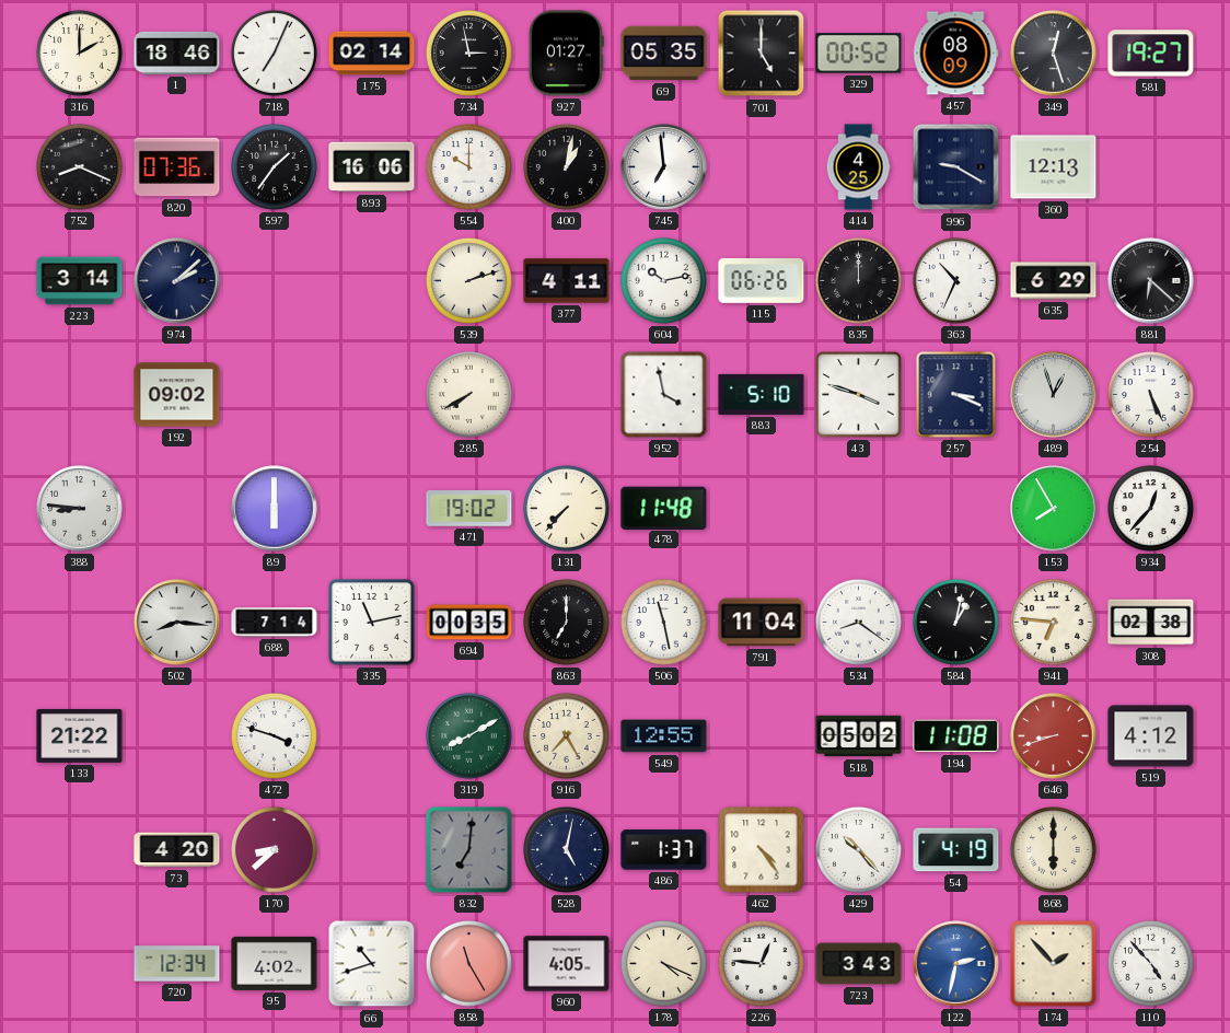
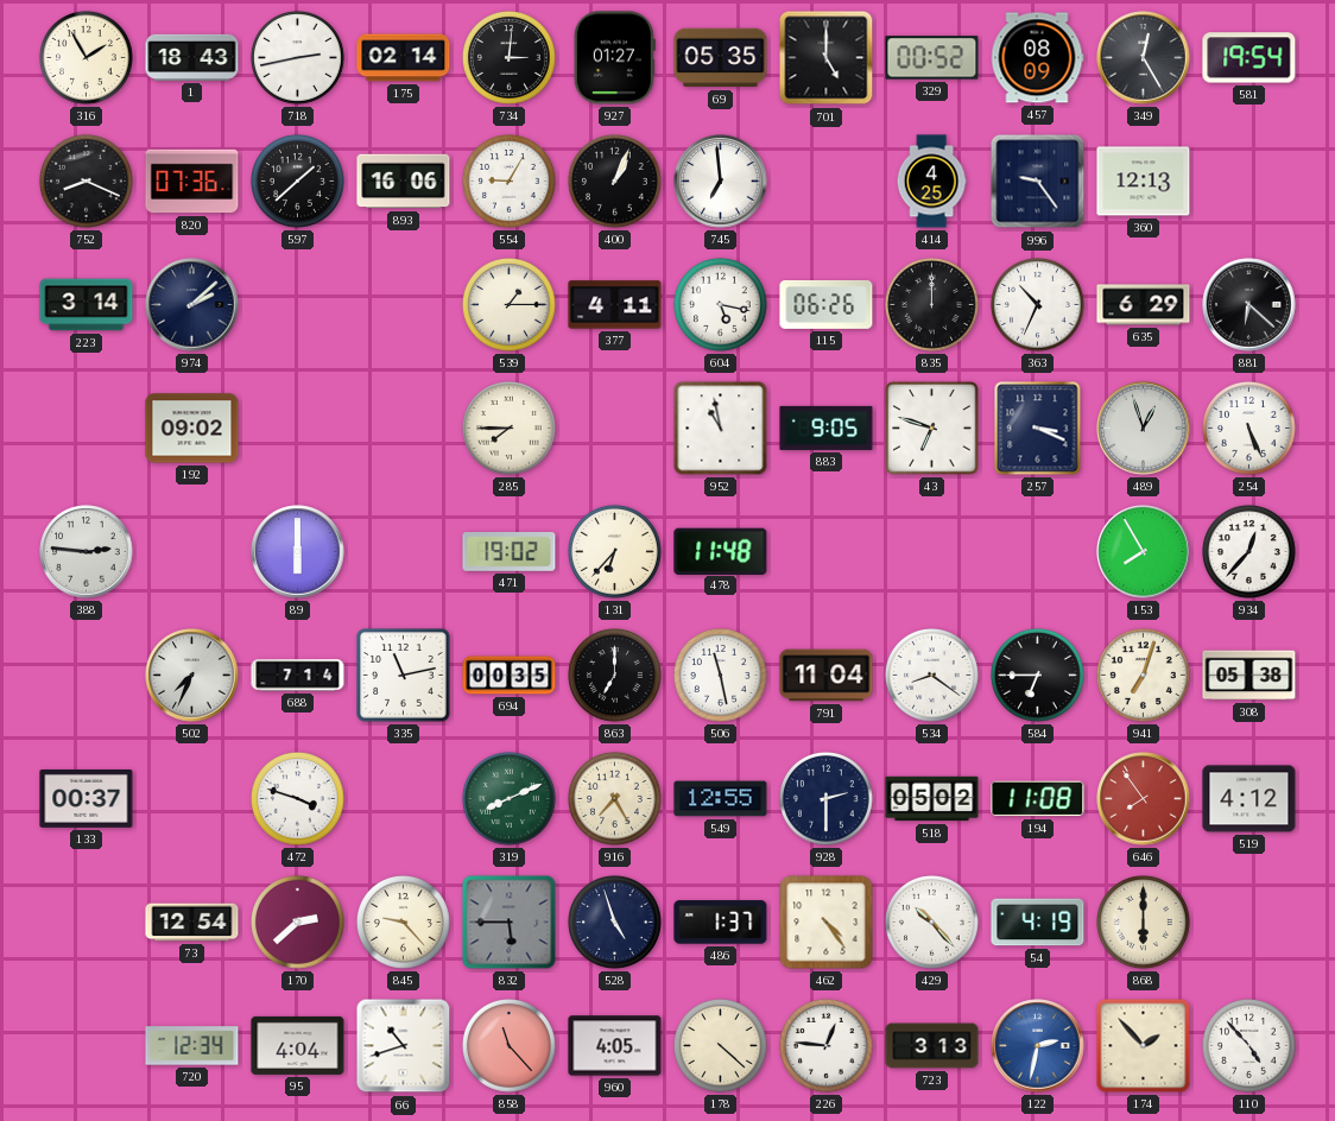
316: 2:00 -> 1:55
1: 18:46 -> 18:43
718: 7:04 -> 2:43
734: 2:58 -> 3:01
349: 12:27 -> 12:25
581: 19:27 -> 19:54
597: 1:36 -> 1:38
554: 10:00 -> 9:05
400: 1:02 -> 1:04
996: 9:20 -> 9:24
539: 2:12 -> 1:15
604: 10:13 -> 5:17
285: 7:40 -> 7:45
952: 3:58 -> 10:58
883: 5:10 -> 9:05
43: 3:48 -> 6:48
388: 8:46 -> 2:46
131: 7:37 -> 6:37
502: 8:16 -> 7:34
584: 1:02 -> 6:45
941: 6:46 -> 7:03
308: 02:38 -> 05:38
133: 21:22 -> 00:37
319: 8:10 -> 8:11
928: none -> 2:30
646: 8:42 -> 7:54
73: 4:20 -> 12:54
170: 8:38 -> 2:38
845: none -> 9:23
832: 7:01 -> 5:45
528: 5:02 -> 4:57
95: 4:02 -> 4:04
858: 11:25 -> 11:23
178: 4:19 -> 4:22
723: 3:43 -> 3:13
